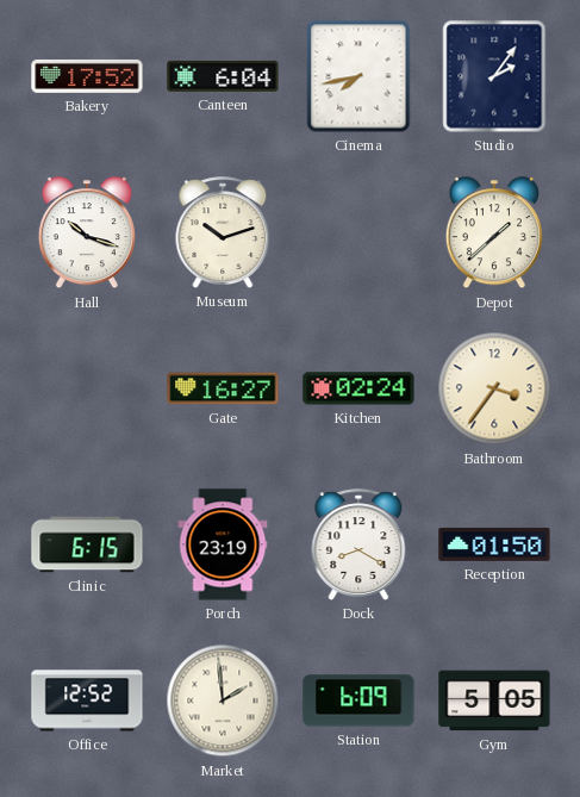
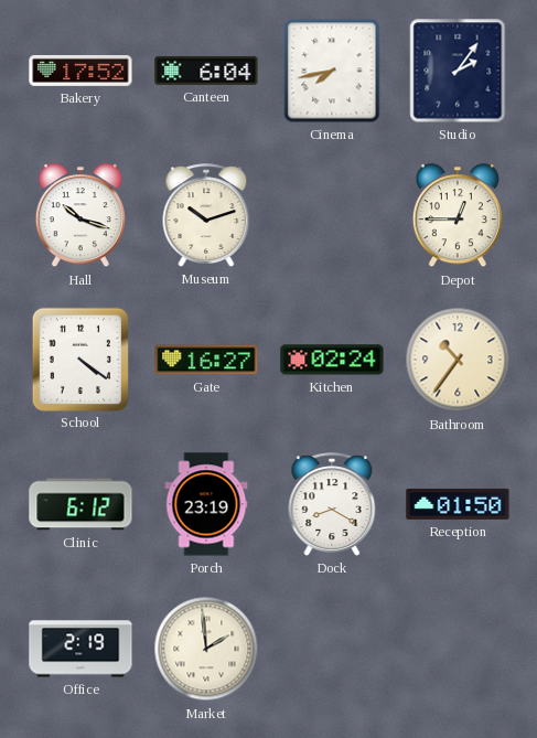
Depot: 1:38 -> 12:45
School: none -> 4:21
Bathroom: 3:36 -> 10:36
Clinic: 6:15 -> 6:12
Office: 12:52 -> 2:19
Station: 6:09 -> none
Gym: 5:05 -> none
